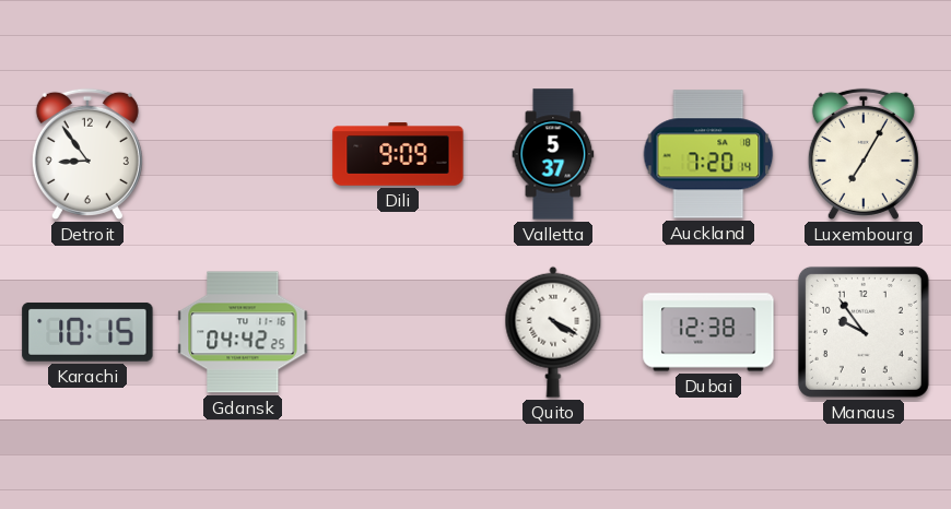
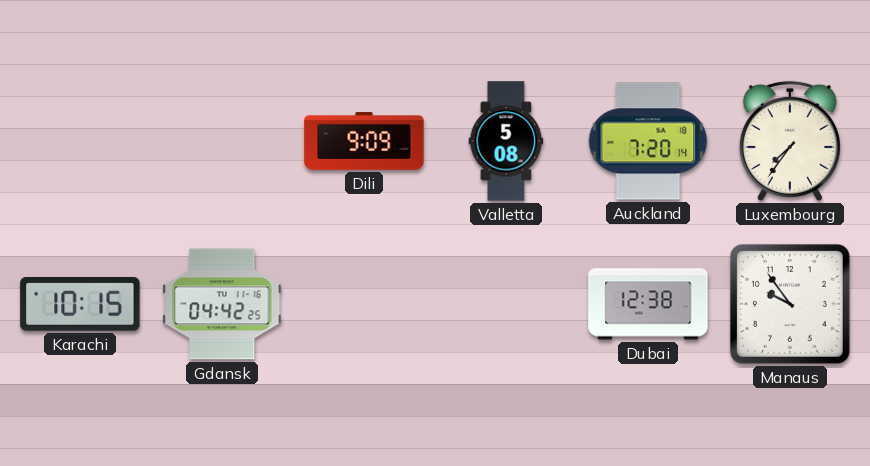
Detroit: 8:54 -> none
Valletta: 5:37 -> 5:08
Luxembourg: 7:05 -> 7:36
Quito: 4:20 -> none
